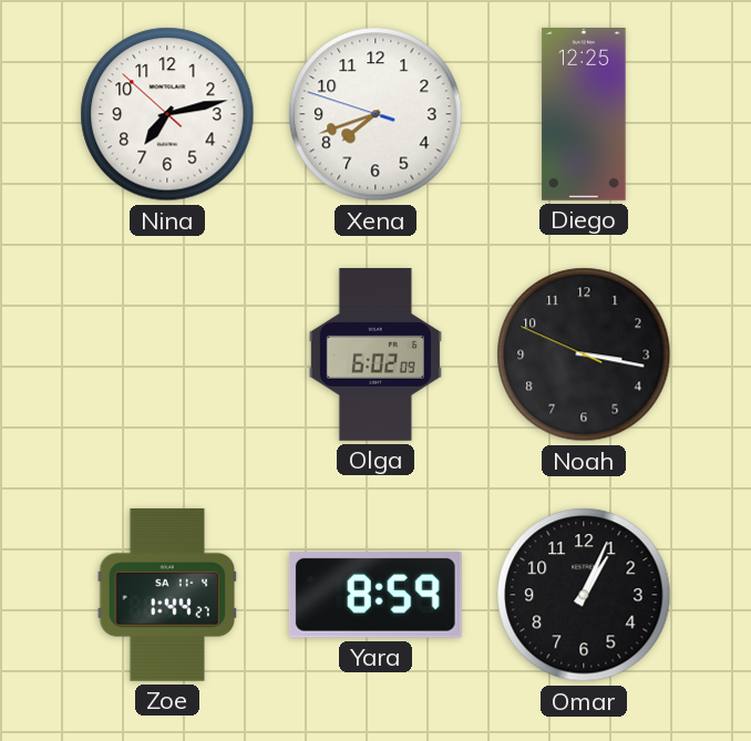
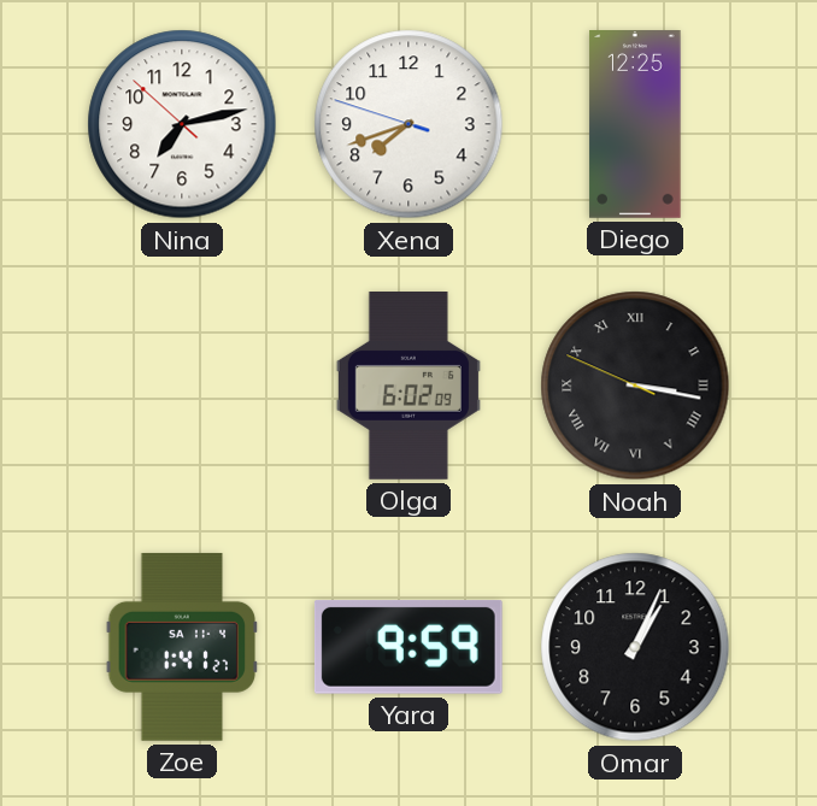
Noah numerals: Arabic -> Roman
Zoe: 1:44 -> 1:41
Yara: 8:59 -> 9:59
